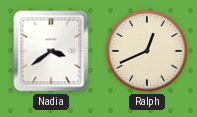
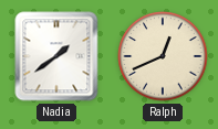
Nadia: 3:39 -> 1:39
